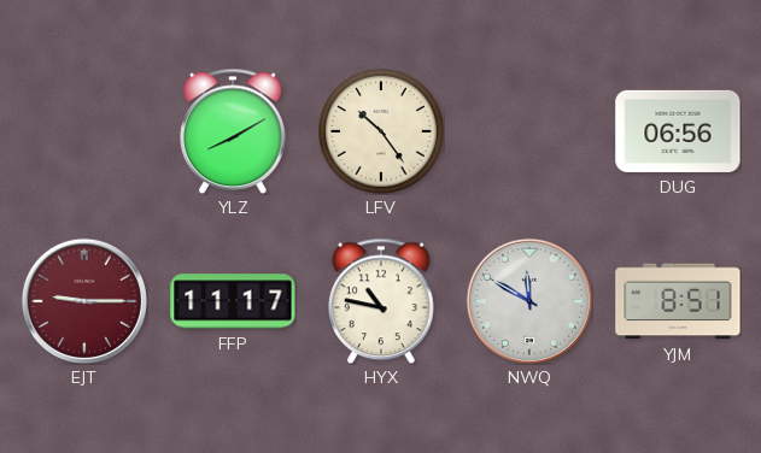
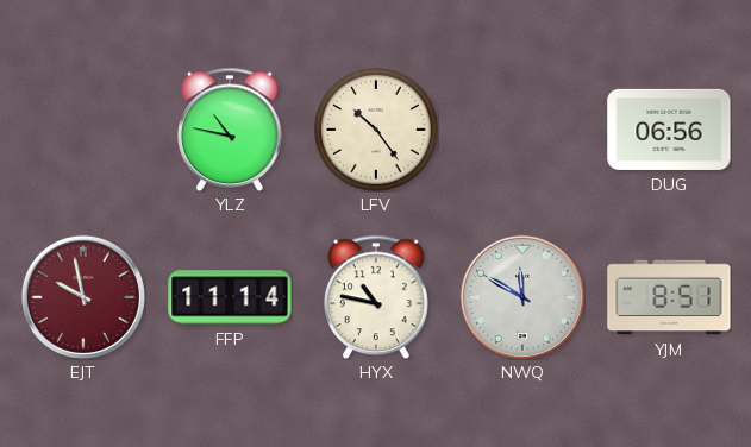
YLZ: 8:10 -> 10:47
EJT: 9:15 -> 9:58
FFP: 11:17 -> 11:14
